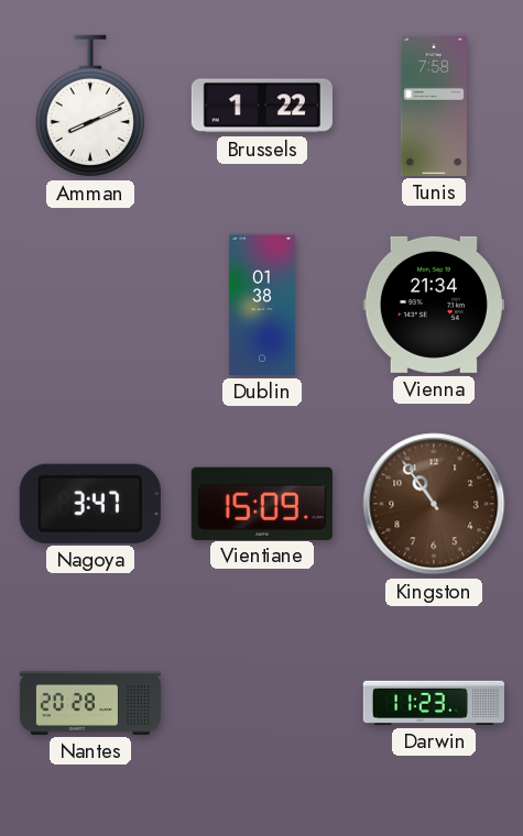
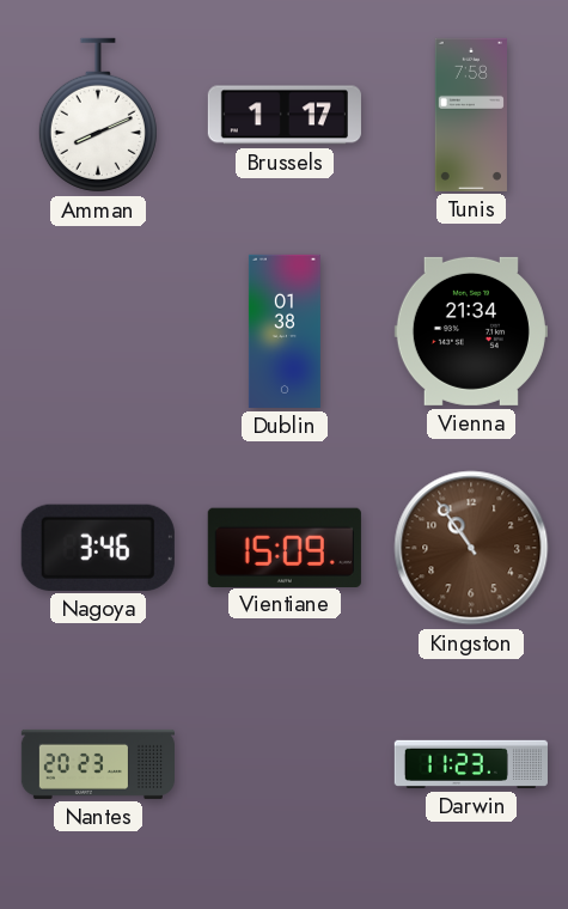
Brussels: 1:22 -> 1:17
Nagoya: 3:47 -> 3:46
Nantes: 20:28 -> 20:23
